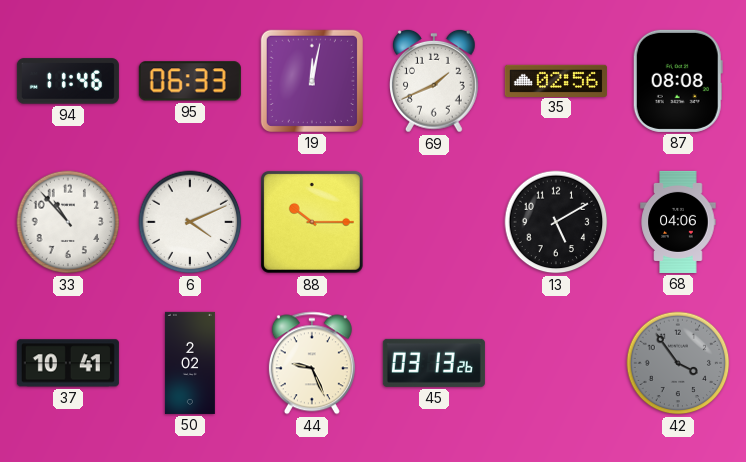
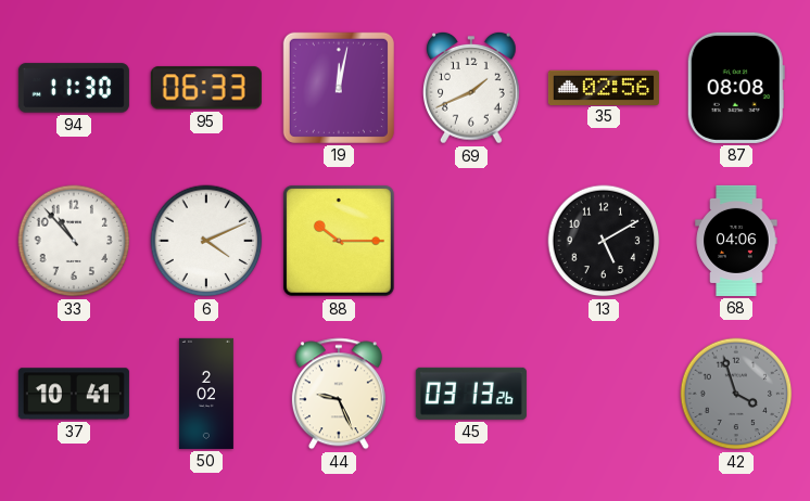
94: 11:46 -> 11:30
42: 3:54 -> 3:57
